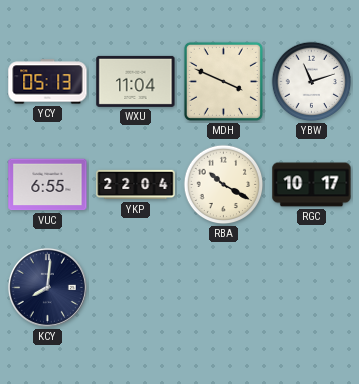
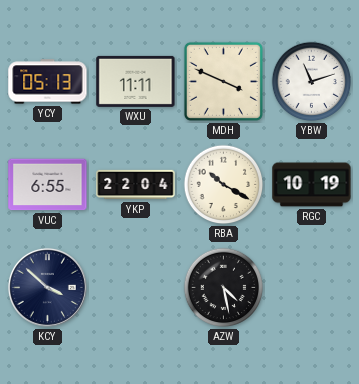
WXU: 11:04 -> 11:11
RGC: 10:17 -> 10:19
KCY: 8:01 -> 3:52
AZW: none -> 4:28
